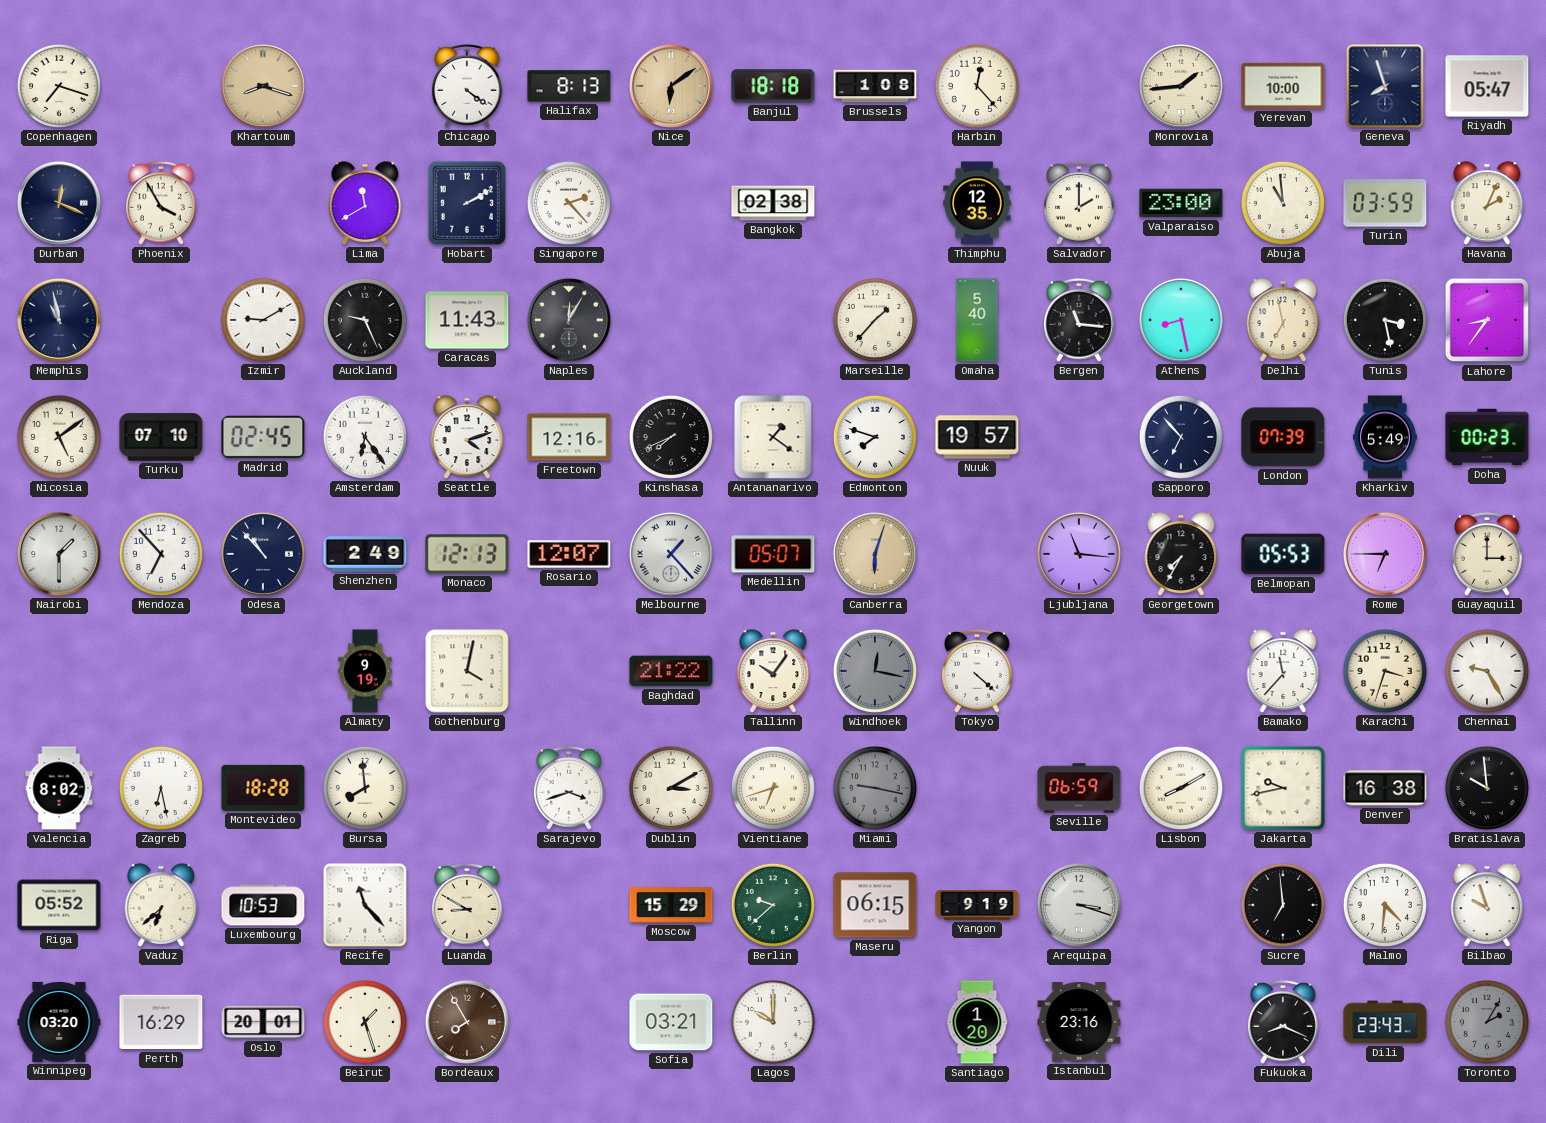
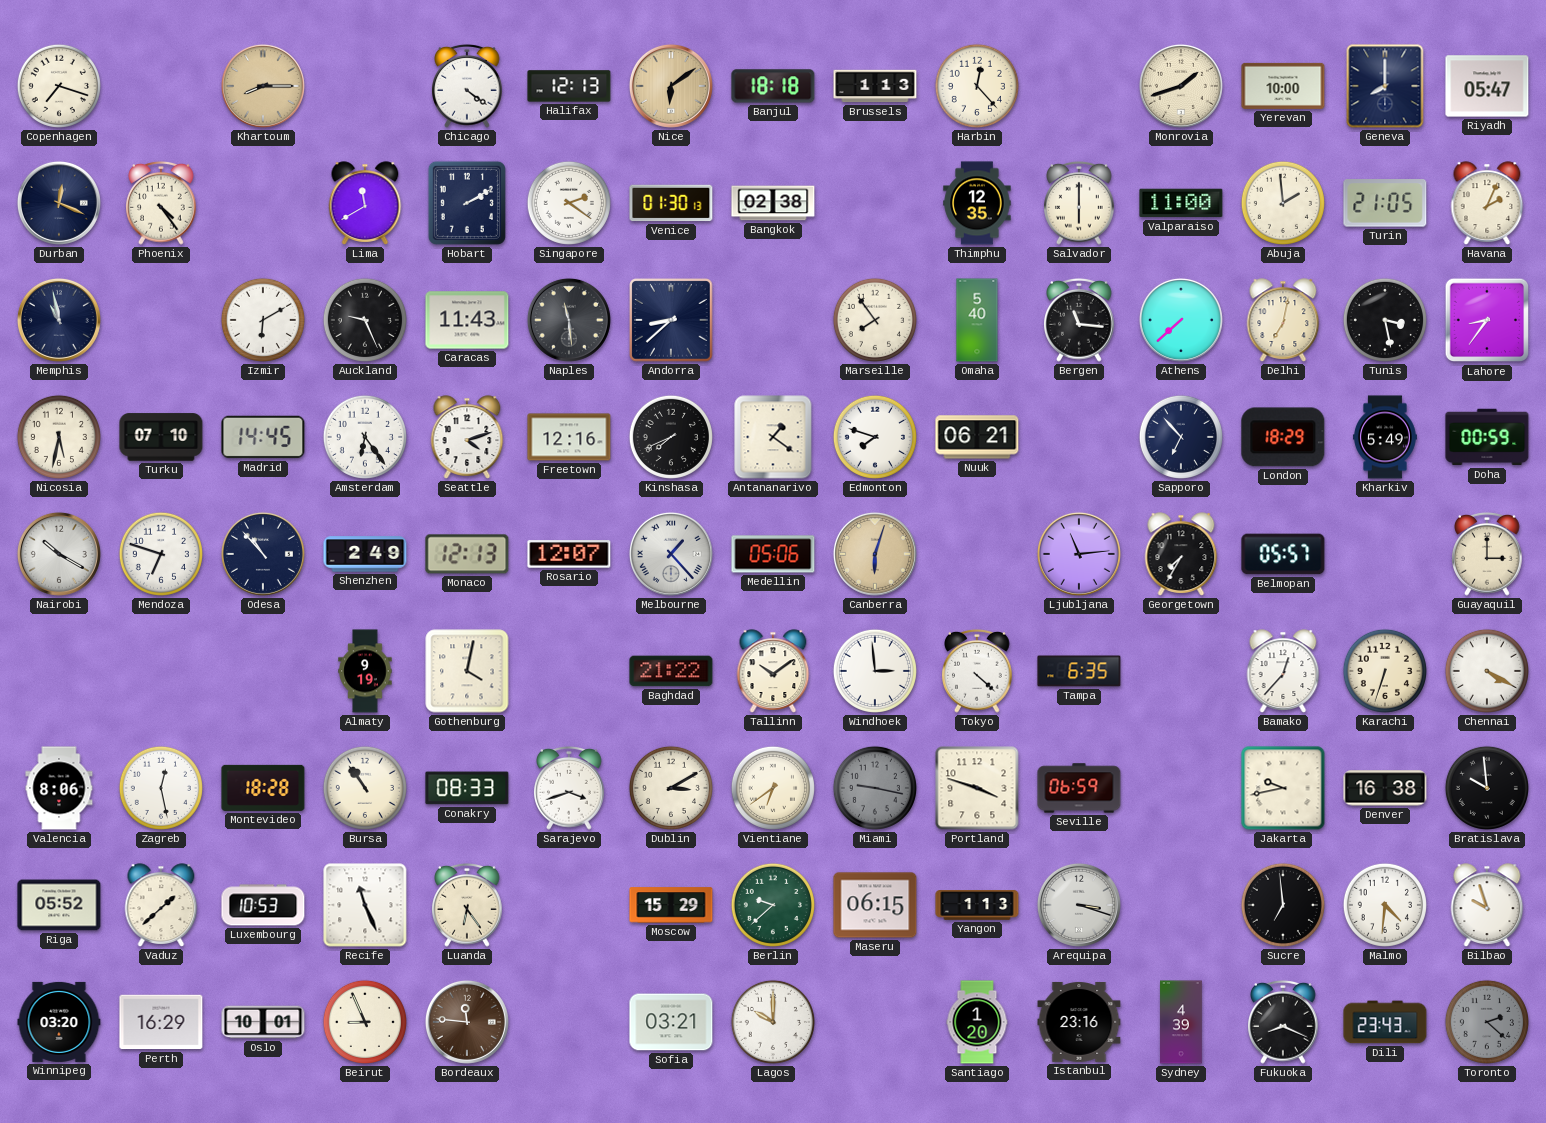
Khartoum: 8:18 -> 8:15
Halifax: 8:13 -> 12:13
Brussels: 1:08 -> 1:13
Monrovia: 1:44 -> 1:42
Geneva: 7:57 -> 8:00
Phoenix: 3:55 -> 4:24
Singapore: 2:23 -> 2:21
Venice: none -> 01:30
Salvador: 2:00 -> 6:00
Valparaiso: 23:00 -> 11:00
Abuja: 10:59 -> 1:59
Turin: 03:59 -> 21:05
Izmir: 9:10 -> 6:10
Naples: 12:05 -> 11:29
Andorra: none -> 8:38
Marseille: 1:37 -> 7:54
Athens: 8:28 -> 7:38
Delhi: 6:58 -> 7:02
Nicosia: 5:09 -> 5:32
Madrid: 02:45 -> 14:45
Nuuk: 19:57 -> 06:21
London: 07:39 -> 18:29
Doha: 00:23 -> 00:59
Nairobi: 1:30 -> 10:20
Mendoza: 6:53 -> 6:48
Medellin: 05:07 -> 05:06
Ljubljana: 11:16 -> 11:14
Belmopan: 05:53 -> 05:57
Rome: 6:45 -> none
Tallinn: 10:06 -> 10:09
Windhoek: 12:17 -> 2:59
Windhoek dial: grey -> white
Tampa: none -> 6:35
Bamako: 11:37 -> 12:37
Karachi: 3:33 -> 6:33
Chennai: 9:25 -> 4:20
Valencia: 8:02 -> 8:06
Zagreb: 6:28 -> 12:28
Bursa: 7:59 -> 10:54
Conakry: none -> 08:33
Vientiane: 6:42 -> 6:39
Portland: none -> 3:48
Lisbon: 8:10 -> none
Vaduz: 6:38 -> 1:38
Recife: 11:23 -> 11:26
Luanda: 8:50 -> 6:24
Yangon: 9:19 -> 1:13
Oslo: 20:01 -> 10:01
Beirut: 1:27 -> 8:56
Bordeaux: 7:55 -> 11:46
Sydney: none -> 4:39
Toronto: 2:05 -> 2:22
